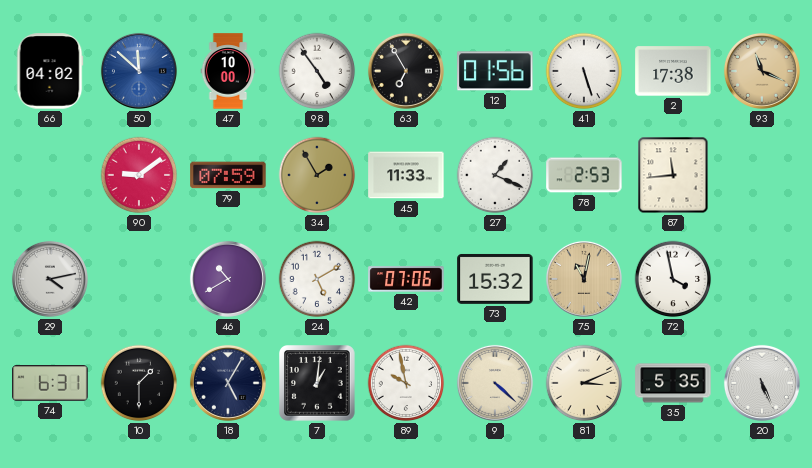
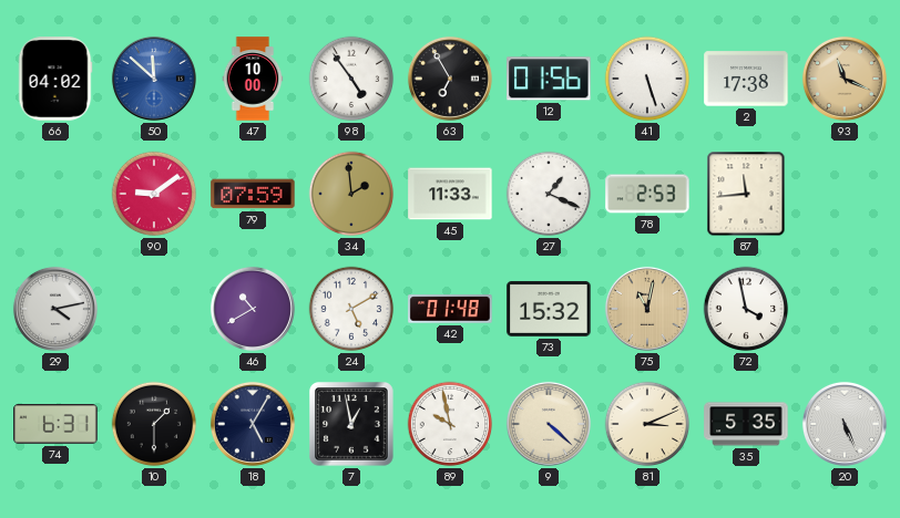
34: 1:55 -> 1:59
42: 07:06 -> 01:48
7: 1:01 -> 12:58
